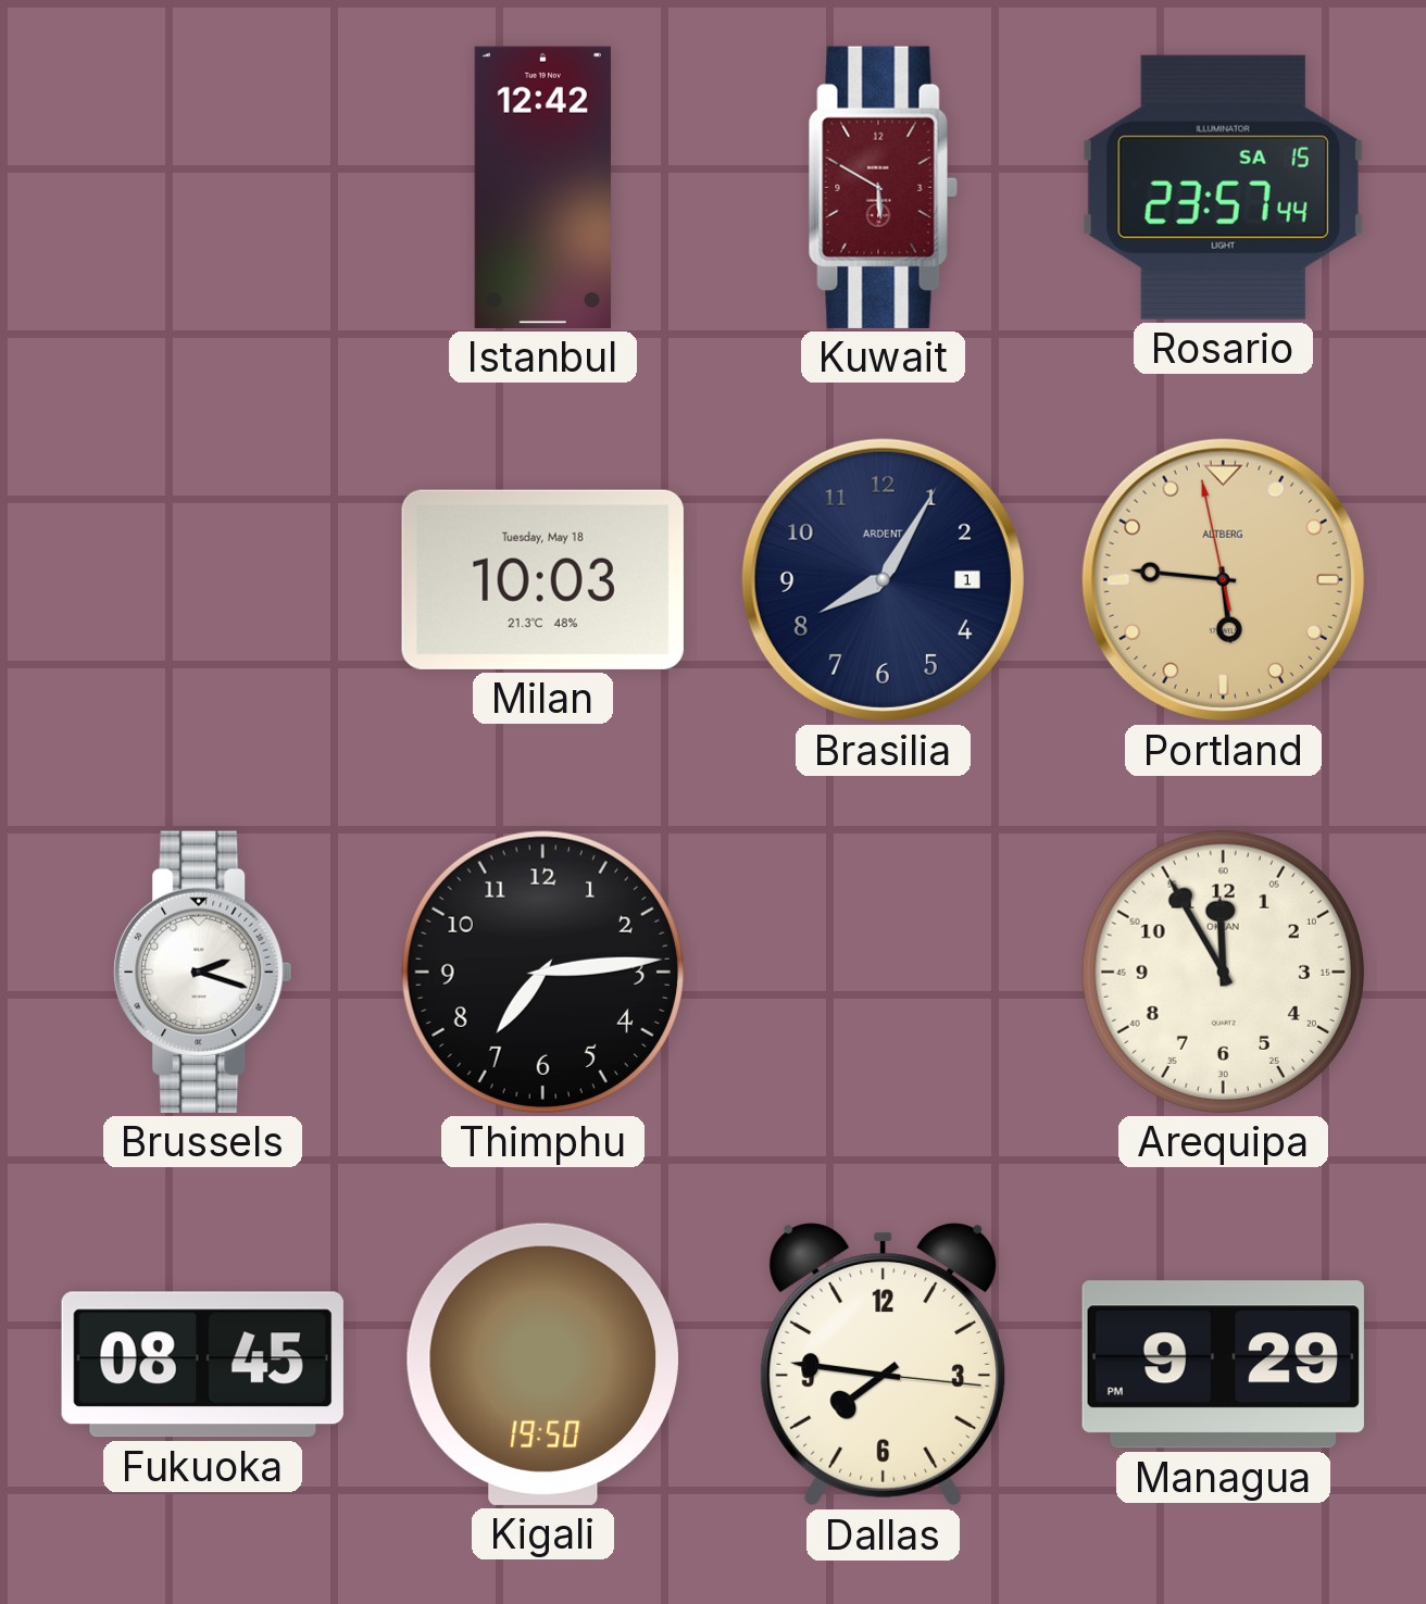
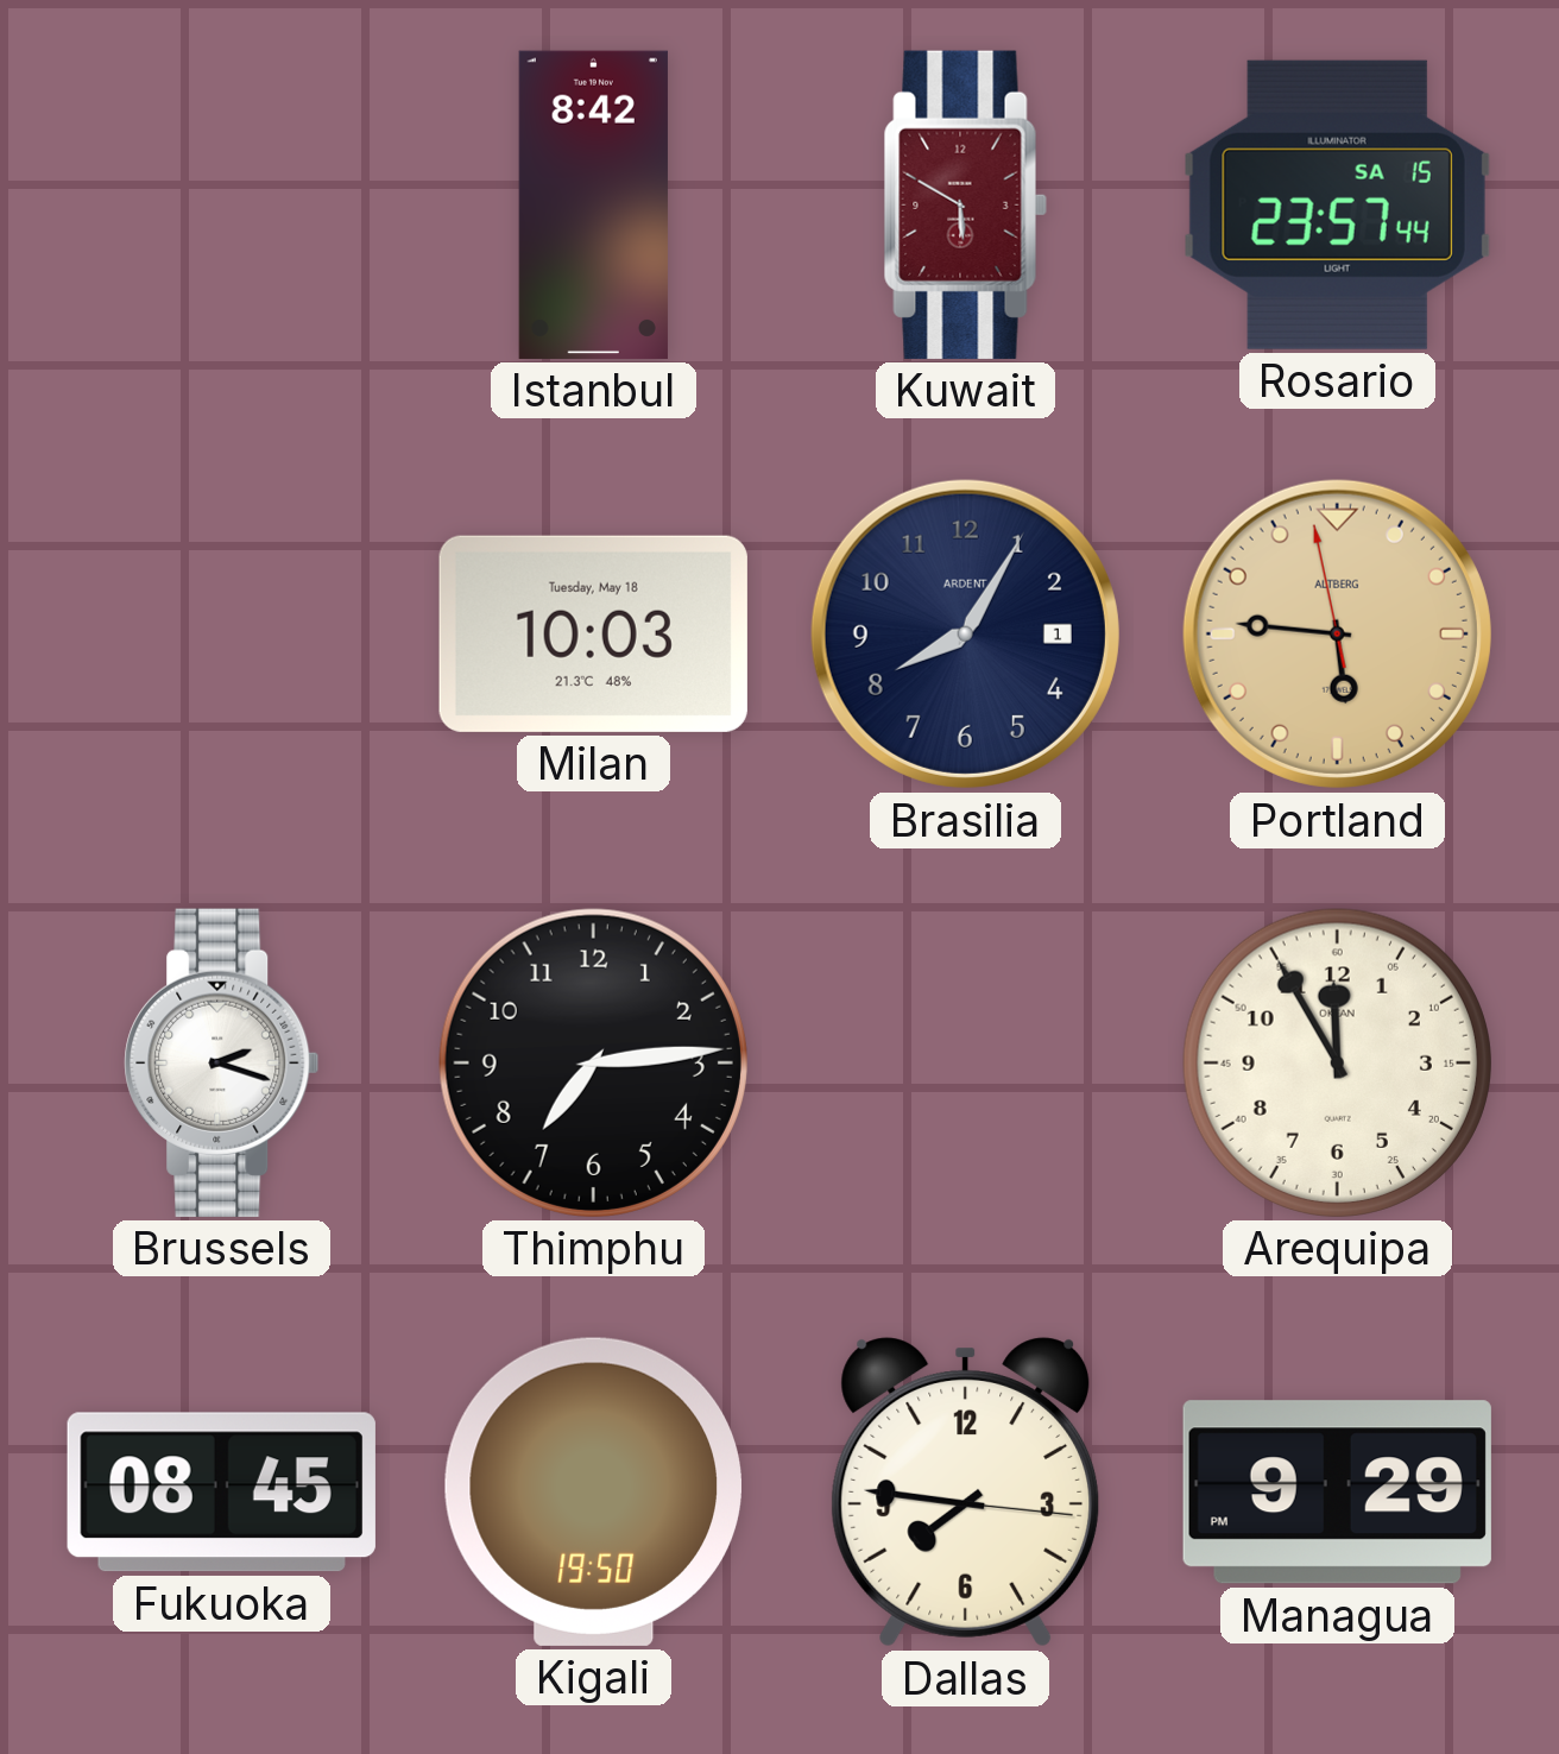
Istanbul: 12:42 -> 8:42
